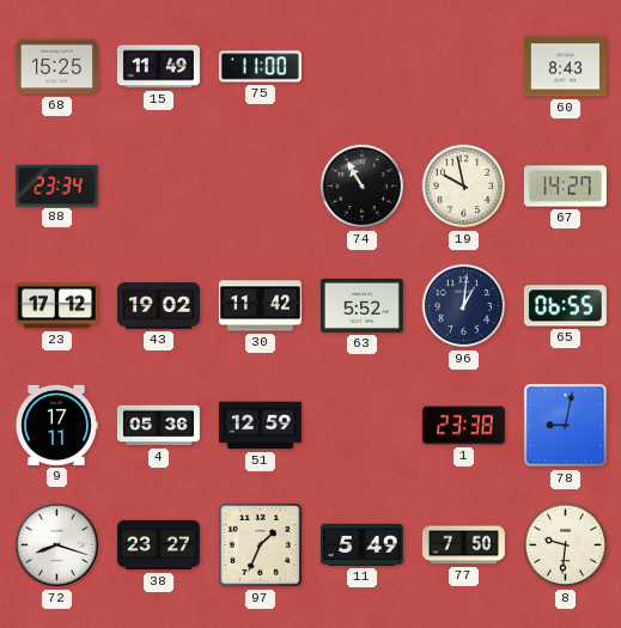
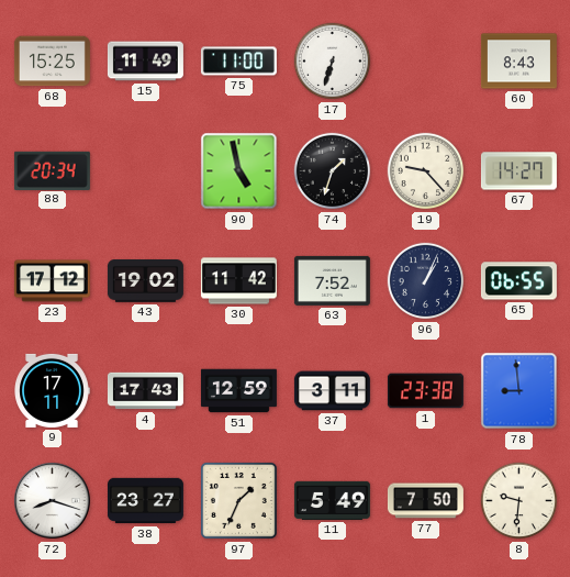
17: none -> 6:33
88: 23:34 -> 20:34
90: none -> 4:58
74: 10:55 -> 1:33
19: 9:58 -> 9:23
63: 5:52 -> 7:52
96: 1:01 -> 1:04
4: 05:36 -> 17:43
37: none -> 3:11
78: 9:02 -> 8:59
